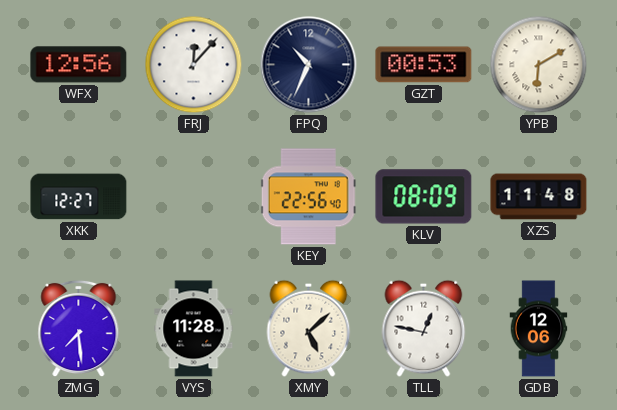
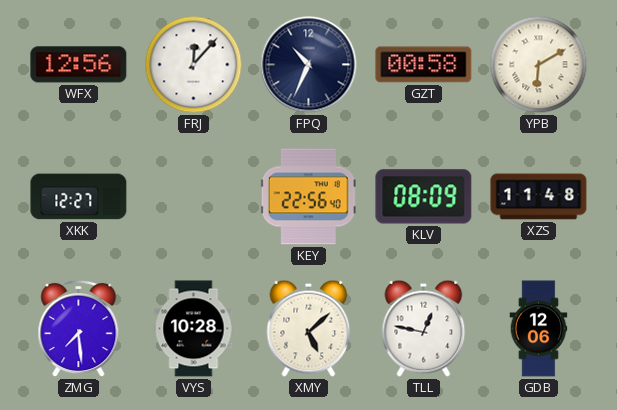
GZT: 00:53 -> 00:58
VYS: 11:28 -> 10:28
